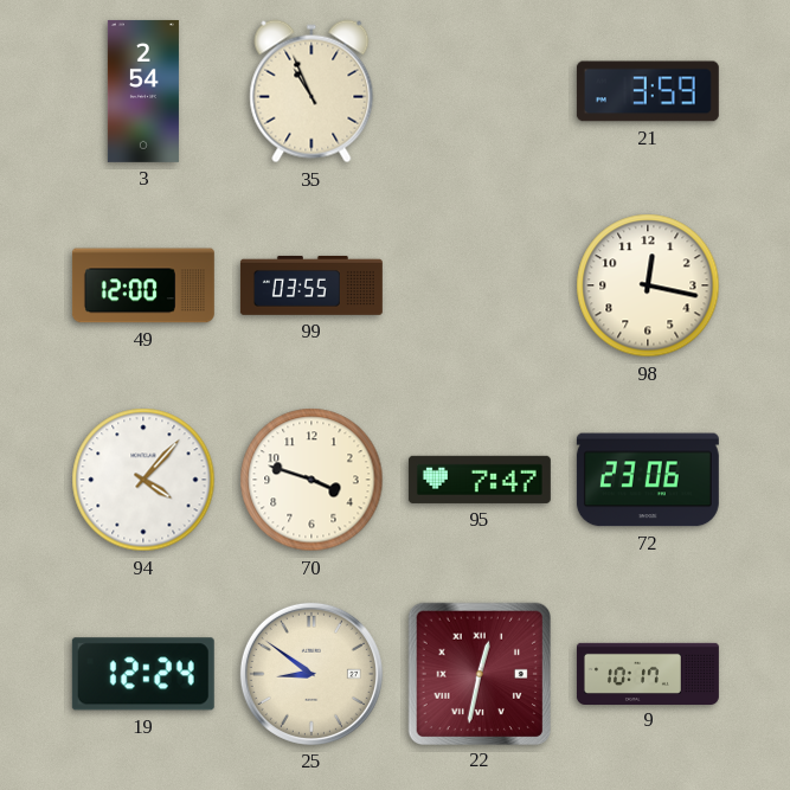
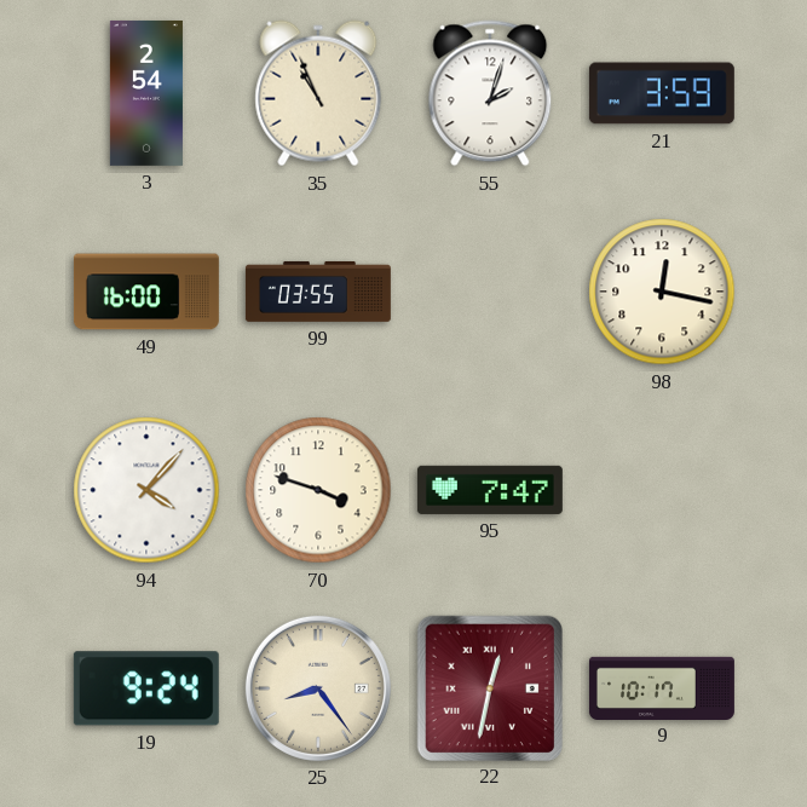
55: none -> 2:03
49: 12:00 -> 16:00
72: 23:06 -> none
19: 12:24 -> 9:24
25: 8:51 -> 8:24
